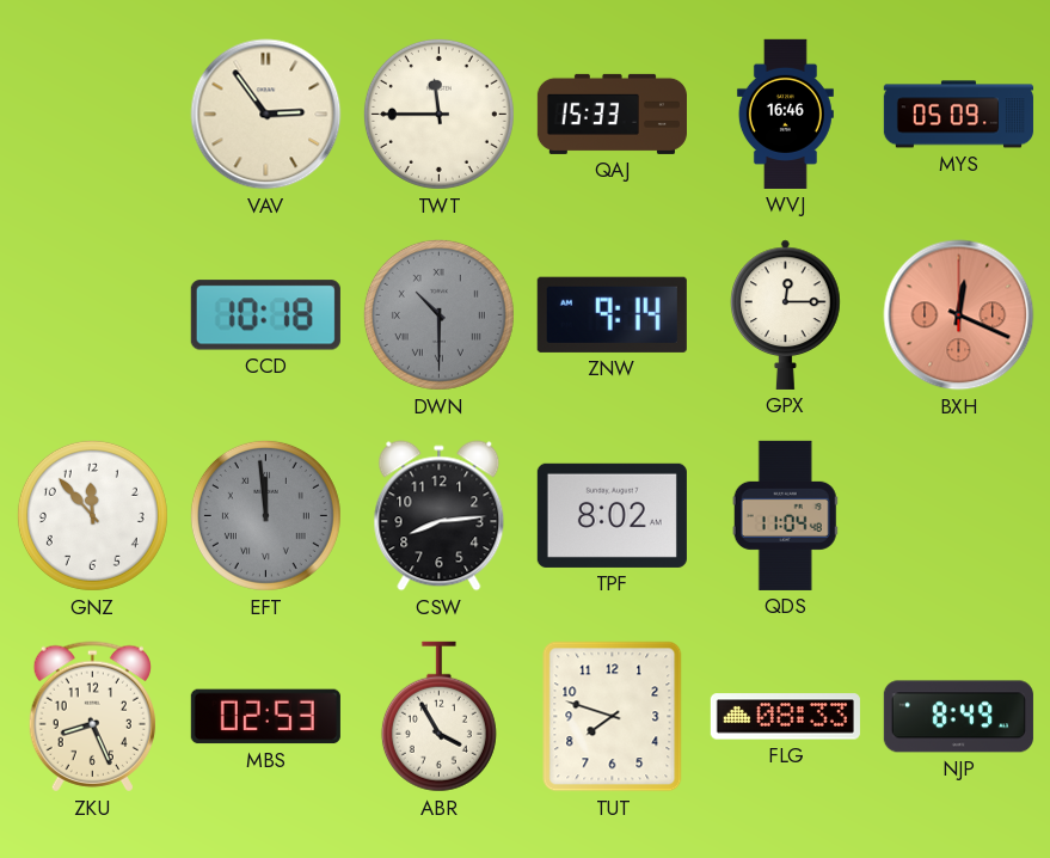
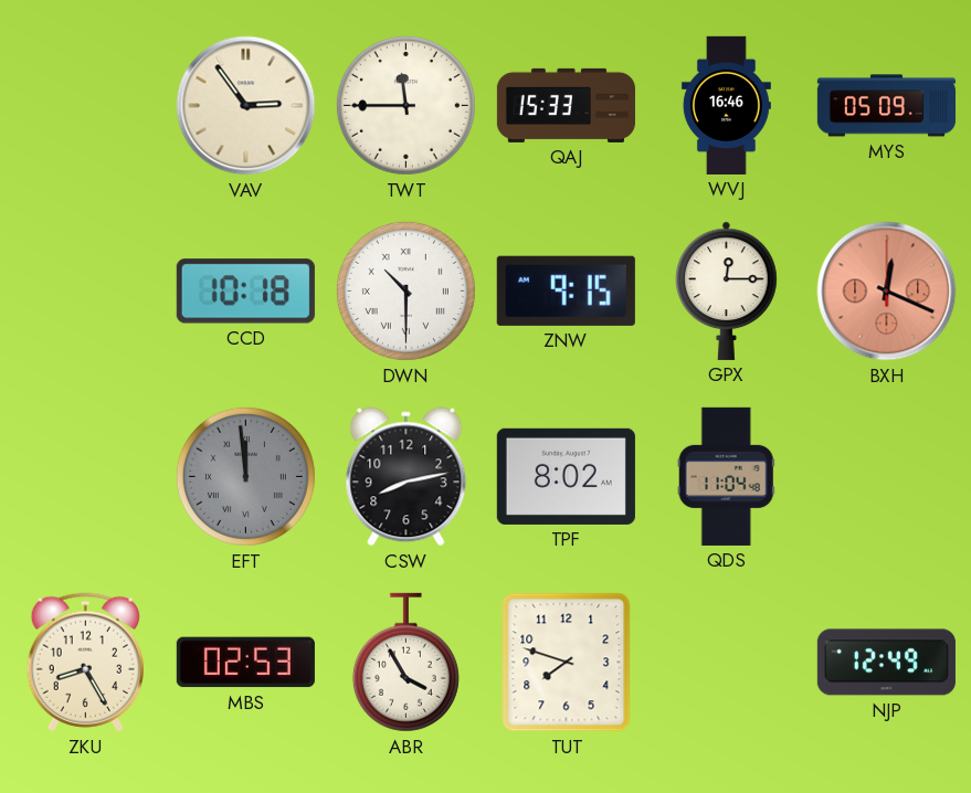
DWN dial: grey -> white
ZNW: 9:14 -> 9:15
GNZ: 11:53 -> none
CSW: 8:14 -> 8:13
ZKU: 8:26 -> 8:25
FLG: 08:33 -> none
NJP: 8:49 -> 12:49
